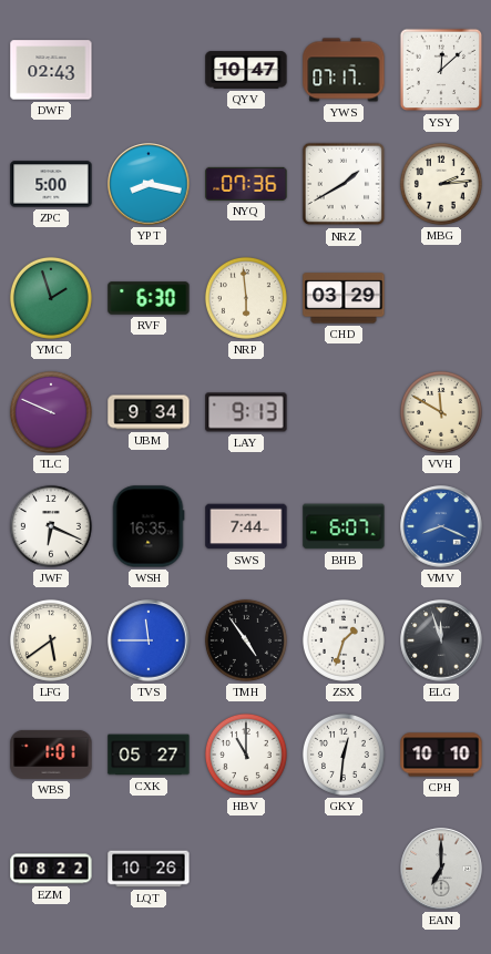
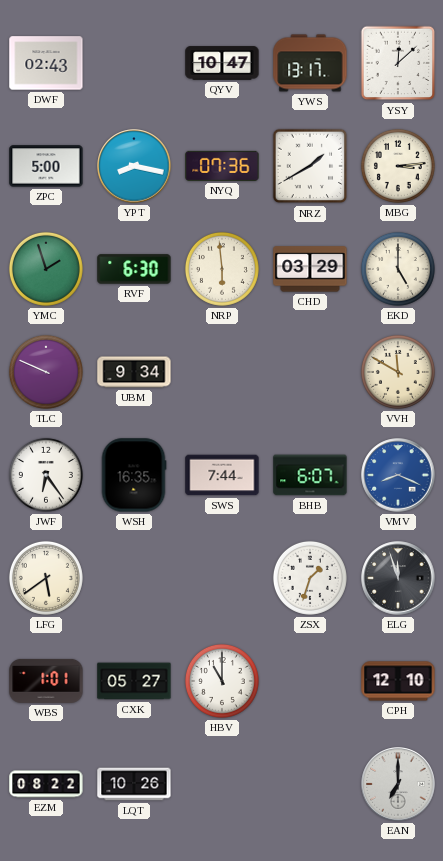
YWS: 07:17 -> 13:17
MBG: 2:14 -> 3:14
EKD: none -> 5:00
LAY: 9:13 -> none
JWF: 6:19 -> 6:24
TVS: 11:45 -> none
TMH: 4:54 -> none
GKY: 12:31 -> none
CPH: 10:10 -> 12:10
